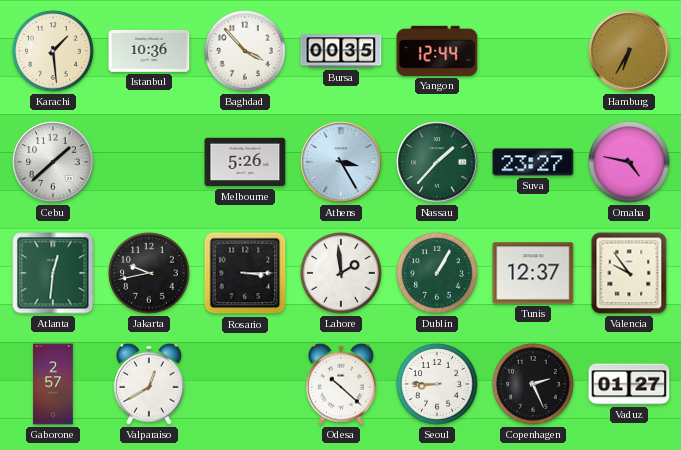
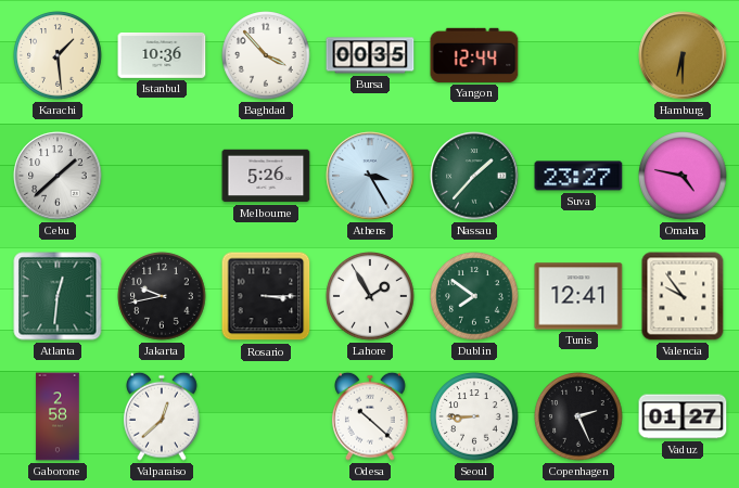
Hamburg: 6:35 -> 6:30
Lahore: 1:59 -> 1:55
Dublin: 1:05 -> 7:51
Tunis: 12:37 -> 12:41
Gaborone: 2:57 -> 2:58
Valparaiso: 12:40 -> 12:38
